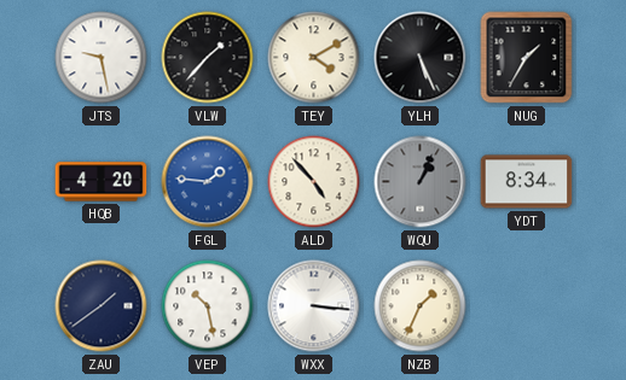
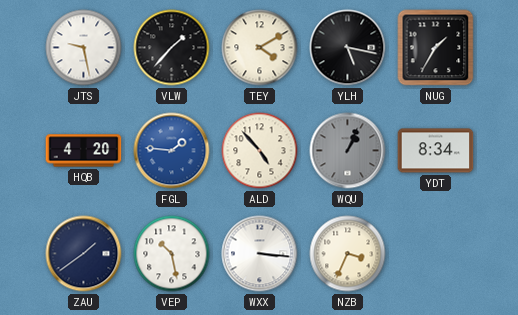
YLH: 5:26 -> 5:17
NZB: 1:34 -> 3:34
